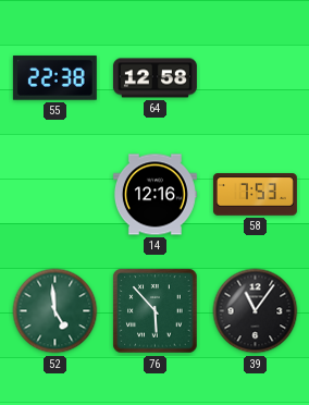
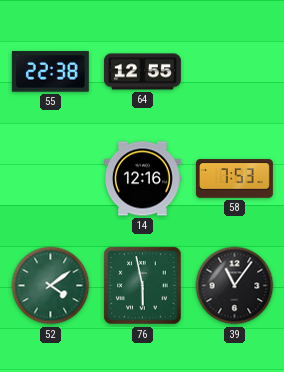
64: 12:58 -> 12:55
52: 4:59 -> 4:09
76: 5:53 -> 5:58
